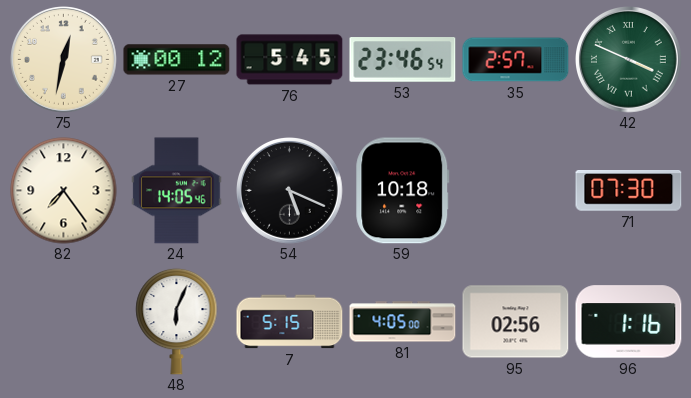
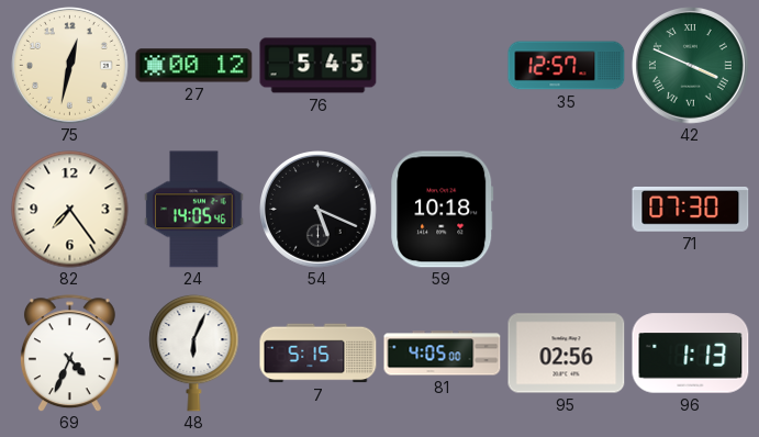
53: 23:46 -> none
35: 2:57 -> 12:57
69: none -> 4:34
96: 1:16 -> 1:13
